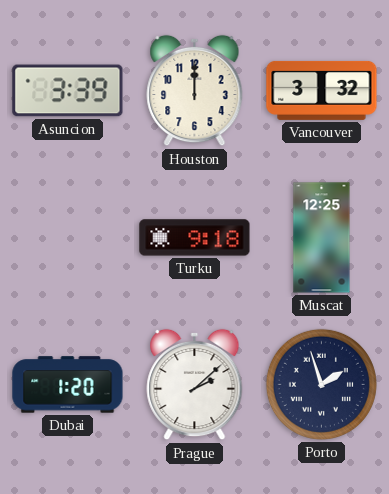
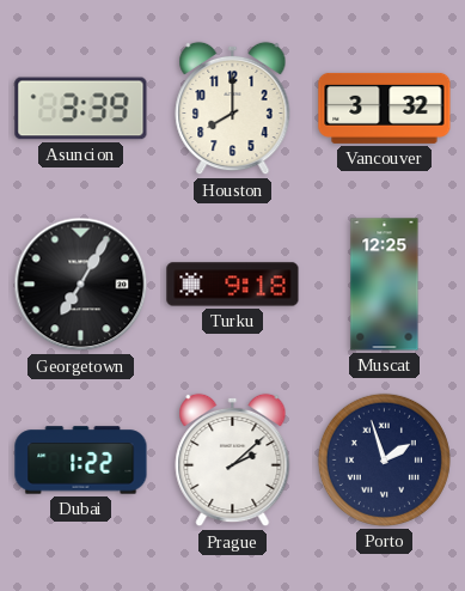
Houston: 12:00 -> 8:00
Georgetown: none -> 7:05
Dubai: 1:20 -> 1:22
